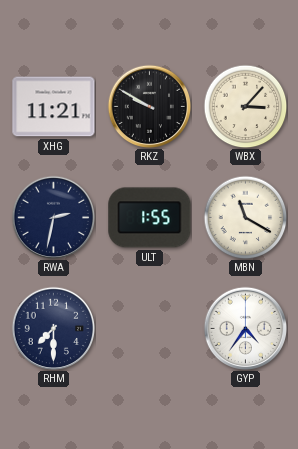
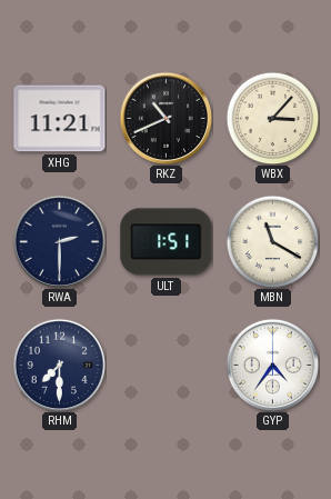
RKZ: 9:50 -> 10:41
RWA: 2:32 -> 2:30
ULT: 1:55 -> 1:51
